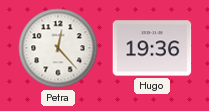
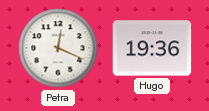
Petra: 12:23 -> 12:19
